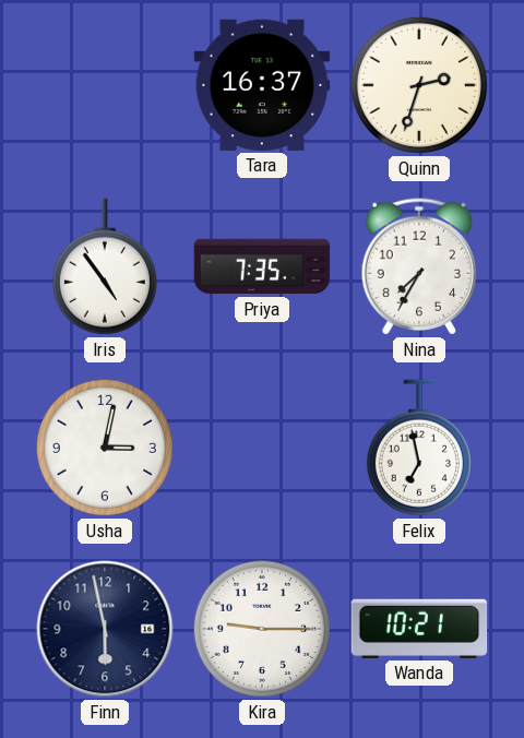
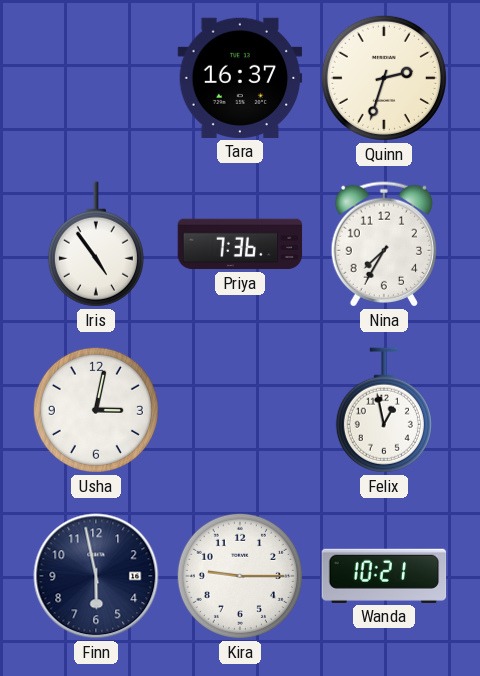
Priya: 7:35 -> 7:36
Felix: 6:58 -> 12:58
